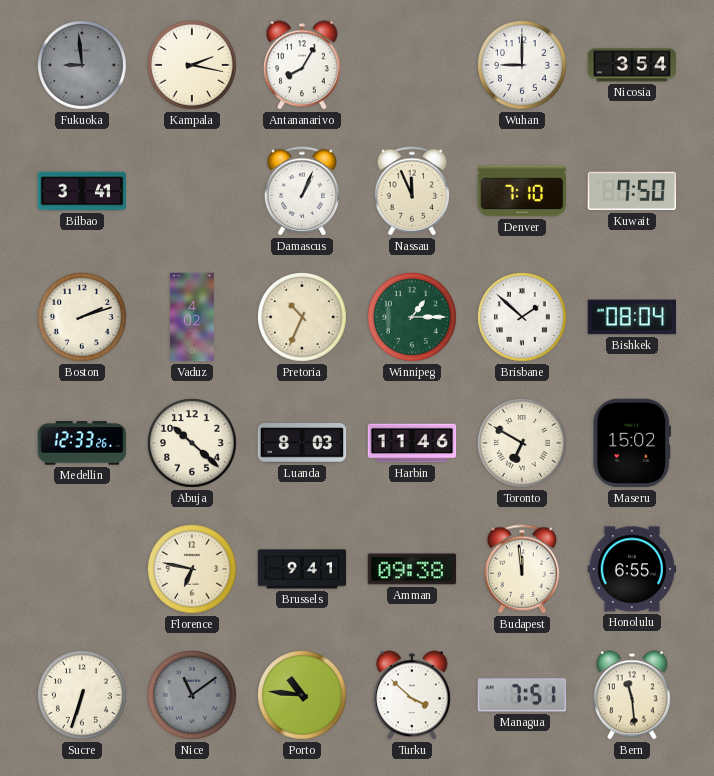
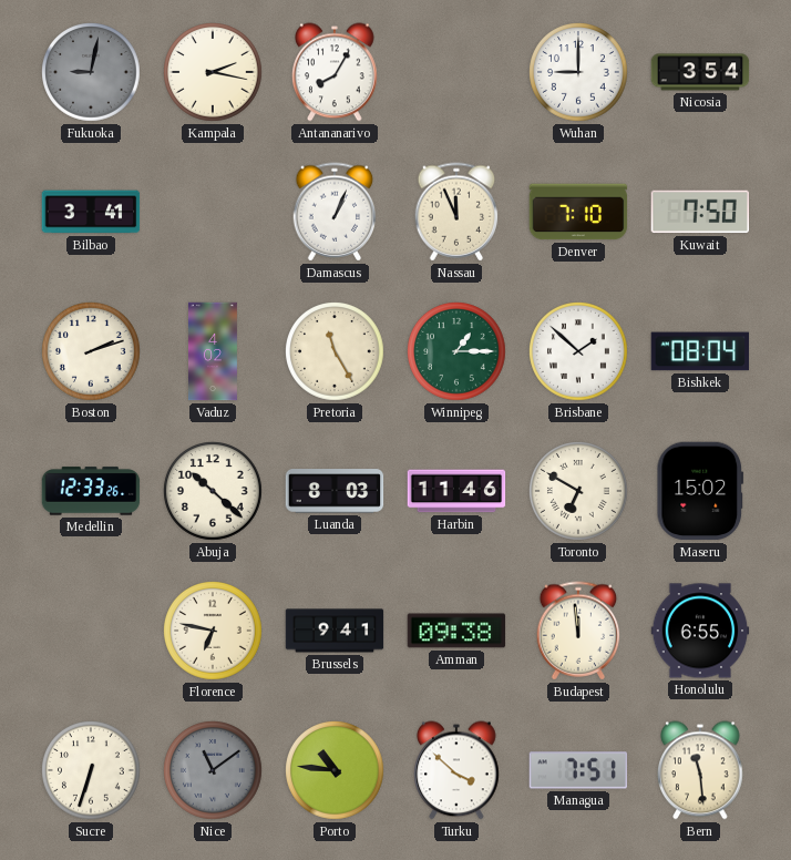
Fukuoka: 8:59 -> 9:02
Pretoria: 10:34 -> 11:25
